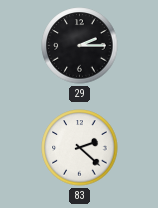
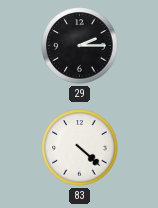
83: 2:22 -> 4:22
